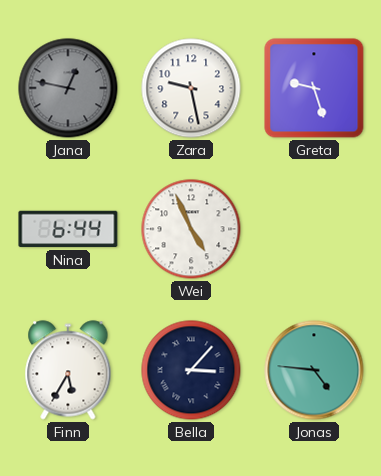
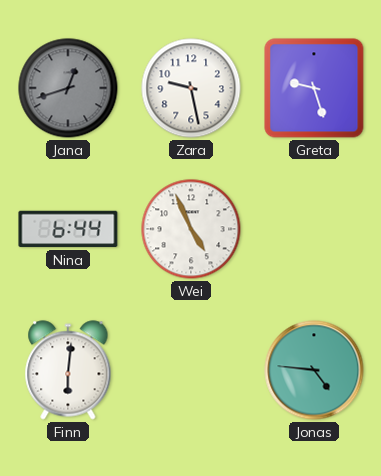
Jana: 12:47 -> 12:42
Finn: 5:35 -> 6:01
Bella: 3:07 -> none
